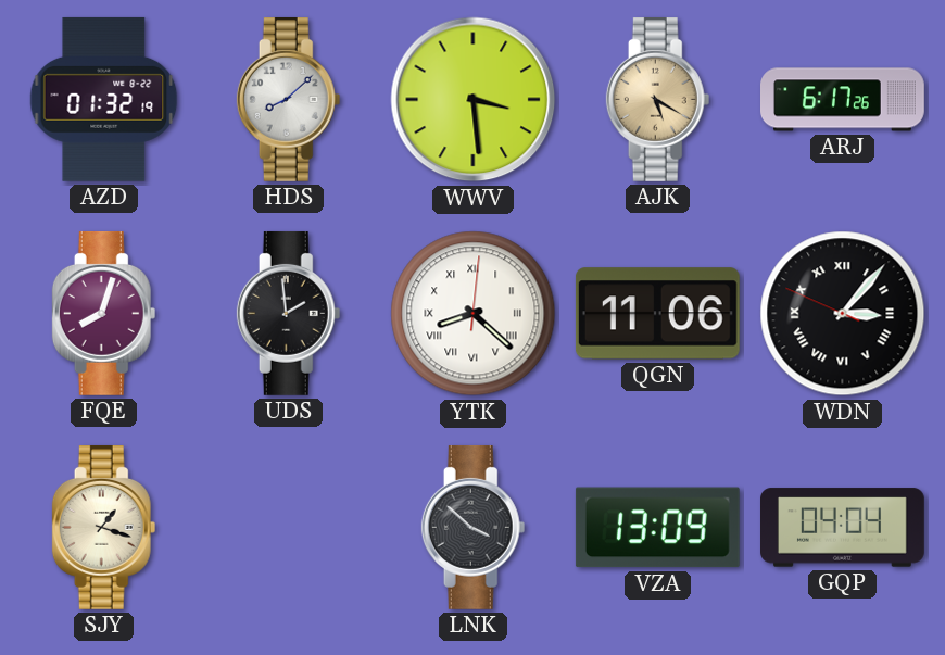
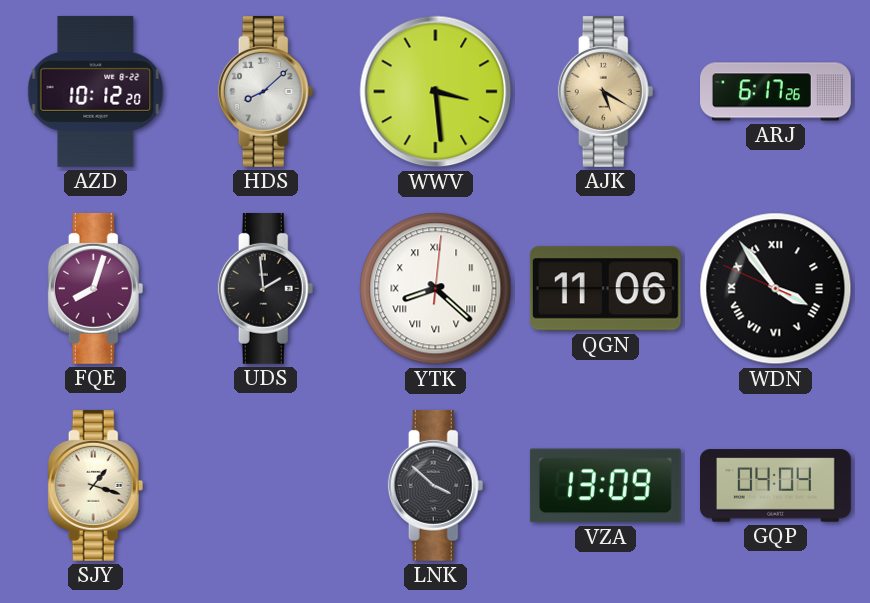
AZD: 01:32 -> 10:12
WDN: 3:06 -> 3:53
